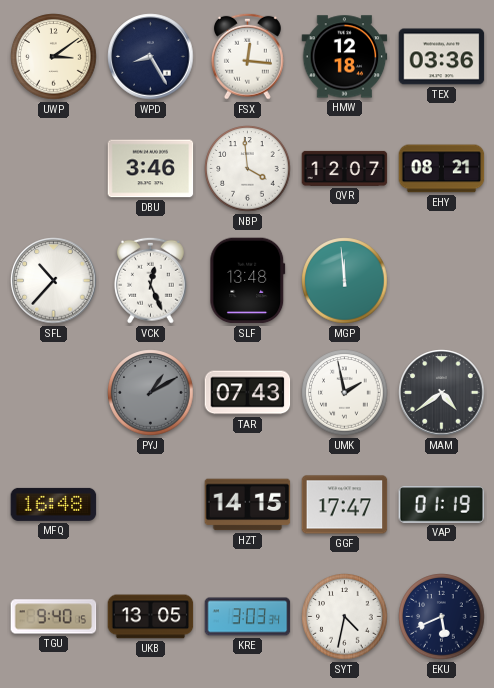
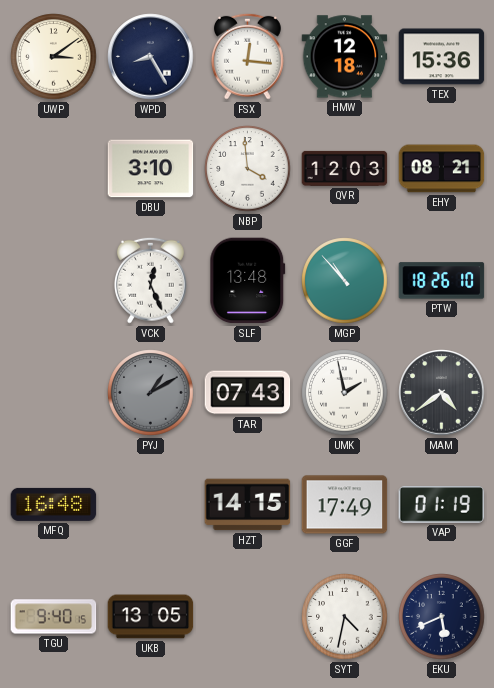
TEX: 03:36 -> 15:36
DBU: 3:46 -> 3:10
QVR: 12:07 -> 12:03
SFL: 10:37 -> none
MGP: 11:59 -> 10:53
PTW: none -> 18:26
GGF: 17:47 -> 17:49
KRE: 3:03 -> none
